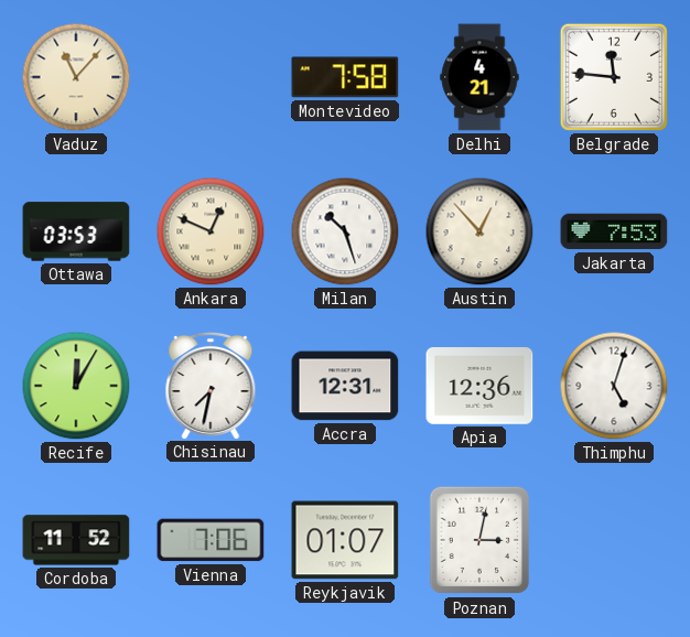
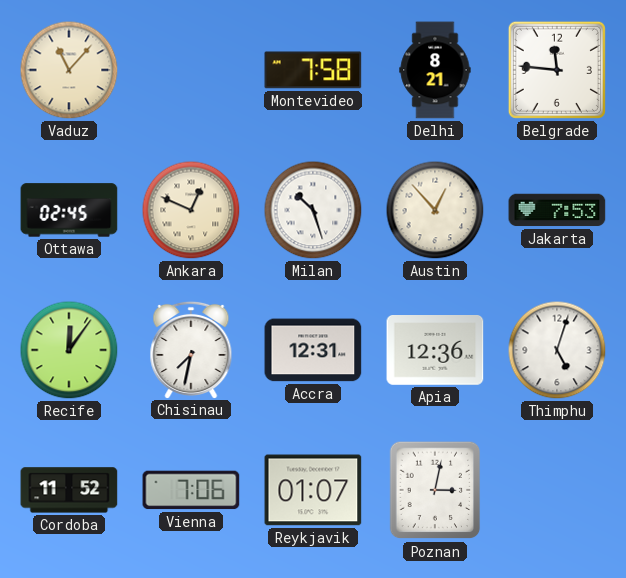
Delhi: 4:21 -> 8:21
Ottawa: 03:53 -> 02:45
Recife: 12:05 -> 12:06
